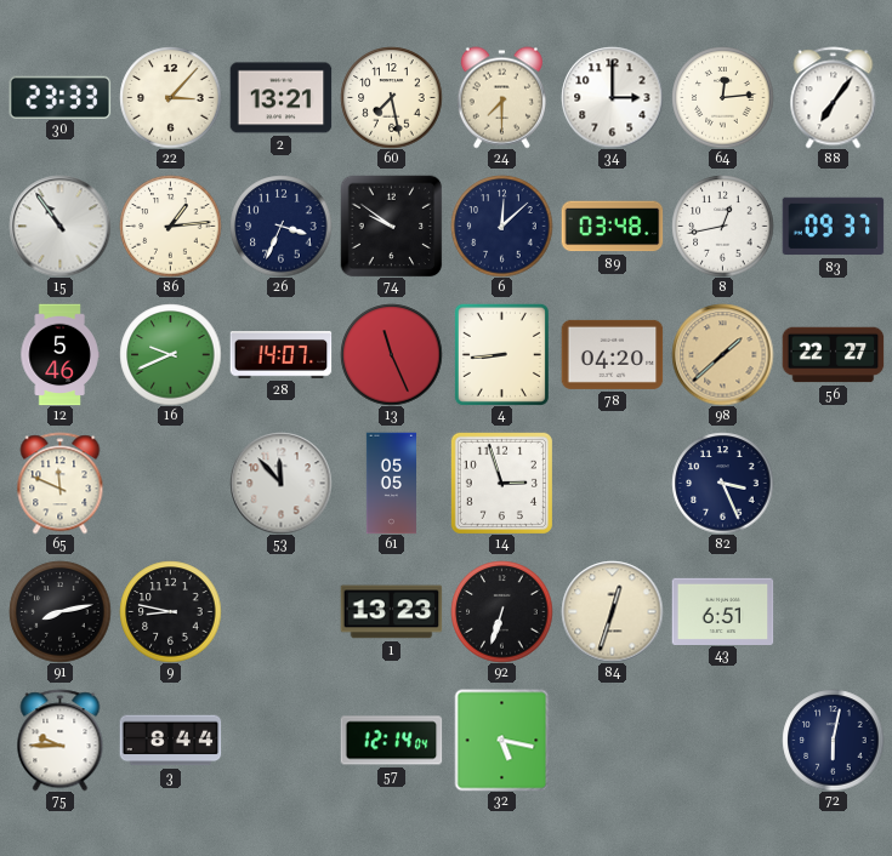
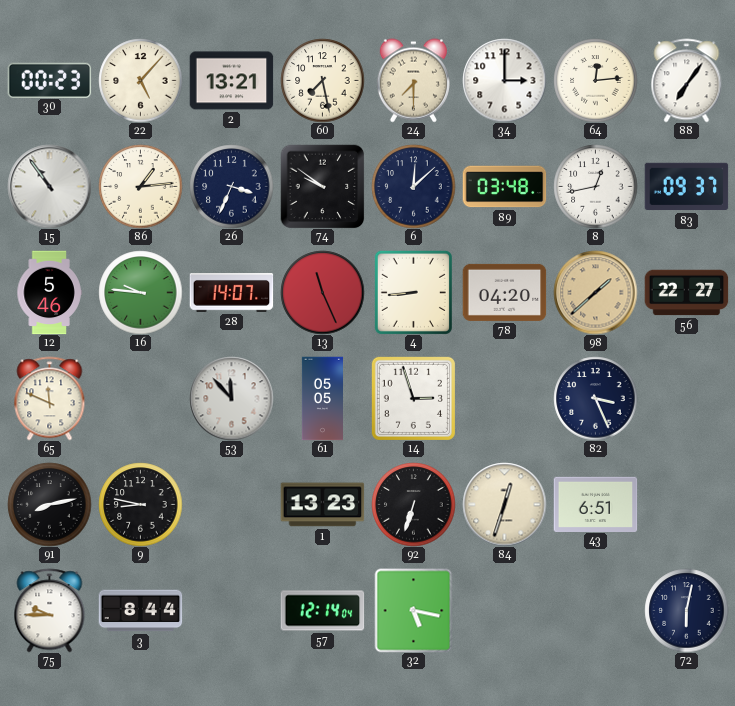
30: 23:33 -> 00:23
22: 3:07 -> 5:07
16: 9:41 -> 9:46
